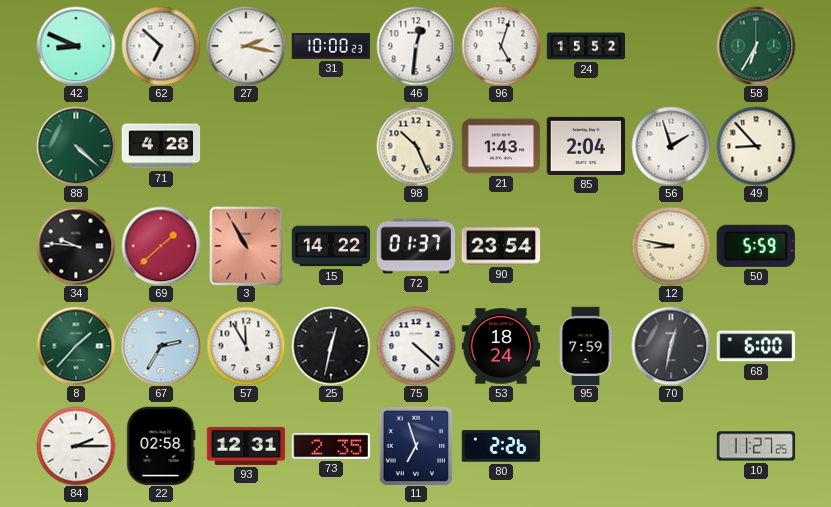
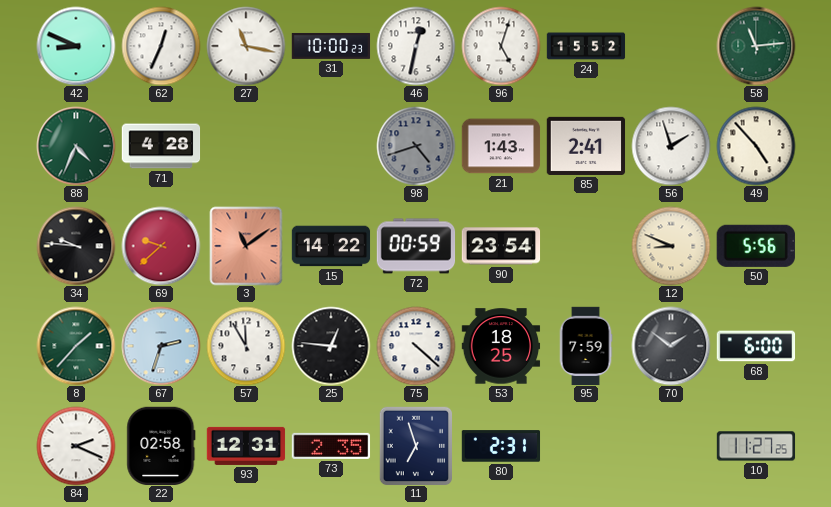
62: 6:52 -> 12:34
27: 2:17 -> 11:17
46: 12:31 -> 12:32
58: 6:35 -> 11:14
88: 4:22 -> 4:34
98: 10:26 -> 4:42
98 dial: cream -> grey
85: 2:04 -> 2:41
49: 8:53 -> 4:53
69: 1:38 -> 9:38
3: 10:55 -> 11:09
72: 01:37 -> 00:59
12: 8:47 -> 8:49
50: 5:59 -> 5:56
67: 2:35 -> 2:33
25: 12:32 -> 12:46
53: 18:24 -> 18:25
70: 12:32 -> 1:51
84: 2:15 -> 2:19
80: 2:26 -> 2:31
